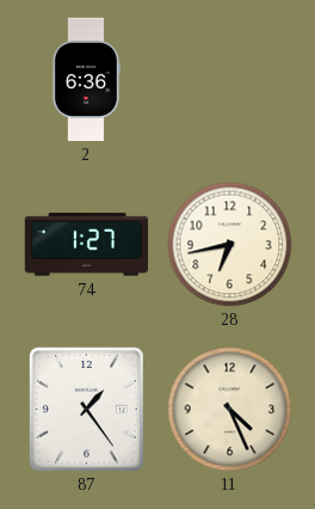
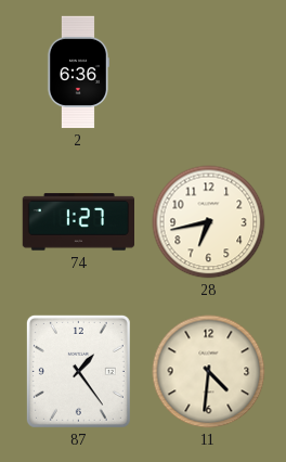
11: 4:26 -> 4:31
